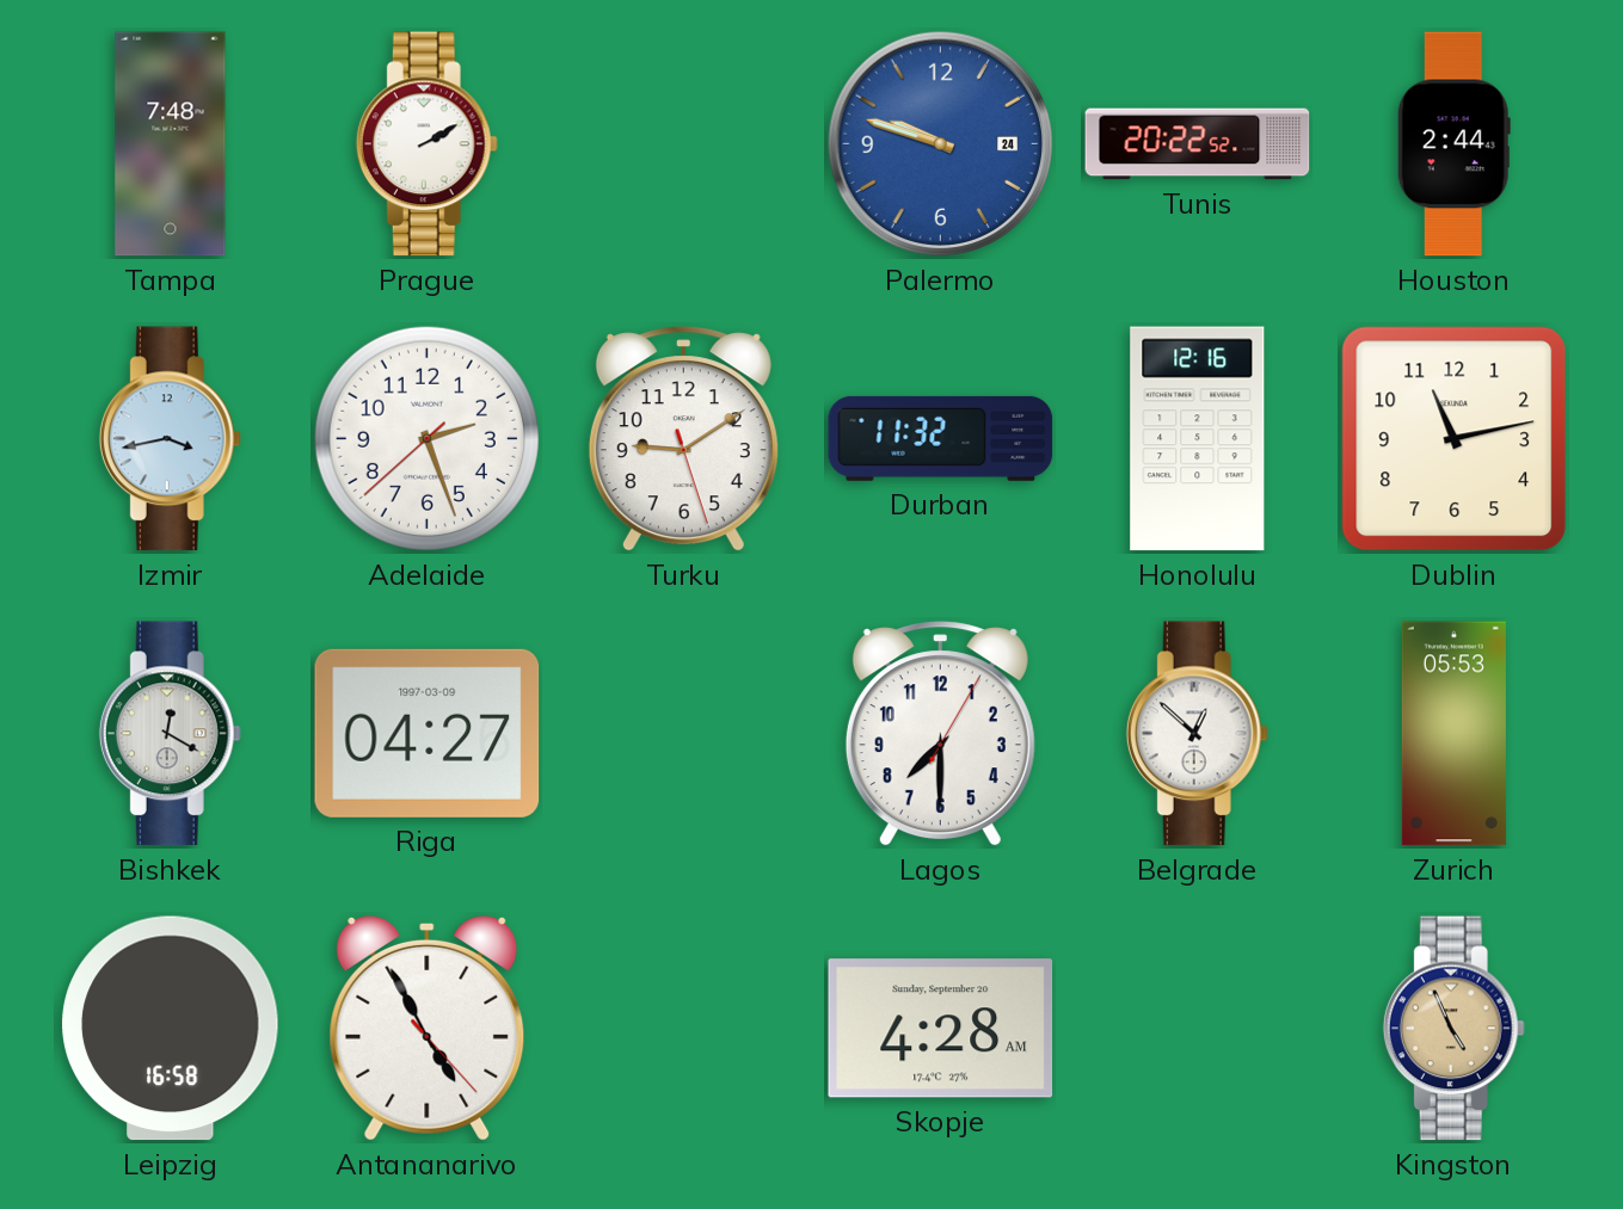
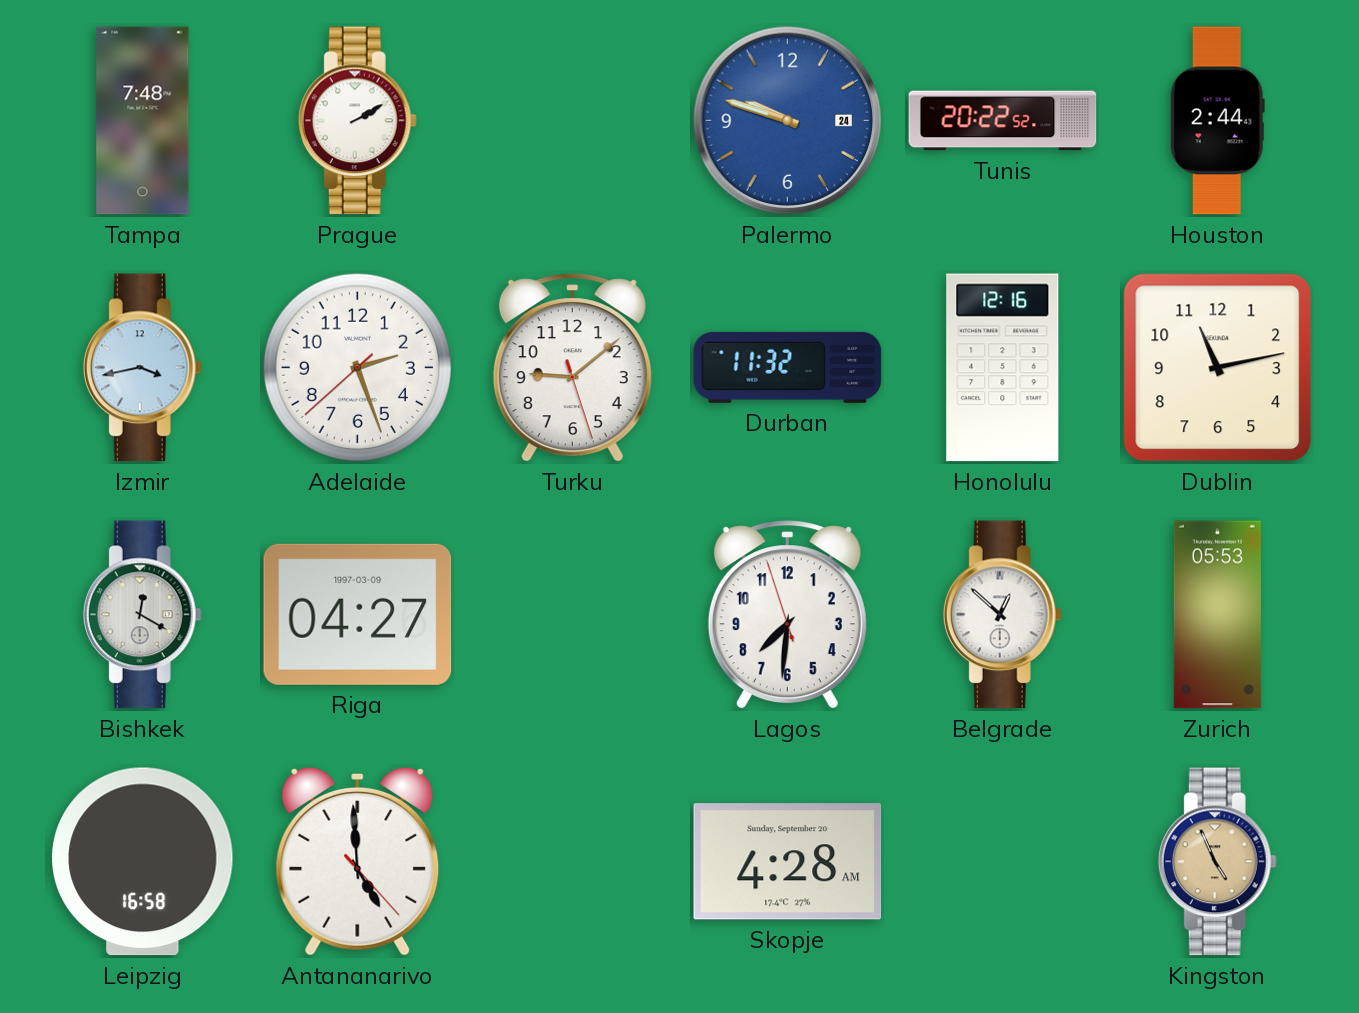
Turku: 9:09 -> 9:08
Lagos: 7:30:05 -> 7:30:57
Antananarivo: 4:55 -> 4:59
